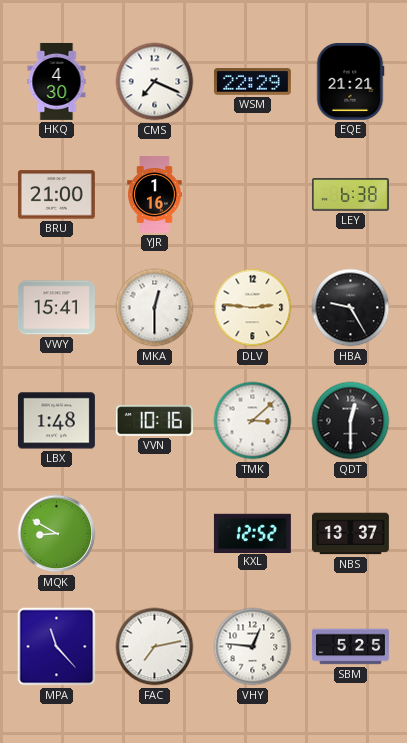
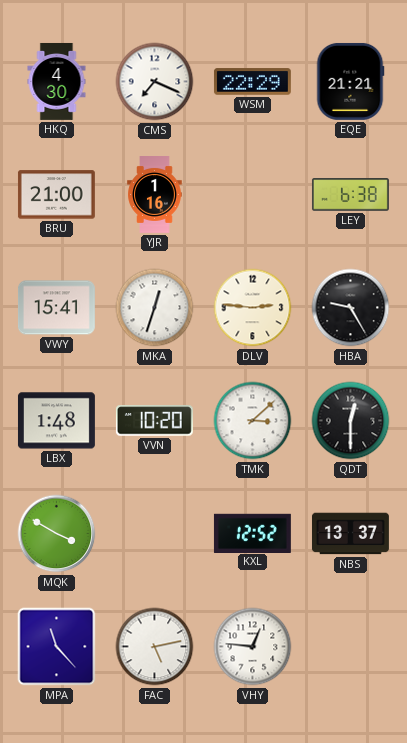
MKA: 12:30 -> 12:33
VVN: 10:16 -> 10:20
MQK: 8:50 -> 3:50
FAC: 7:13 -> 5:13
SBM: 5:25 -> none
